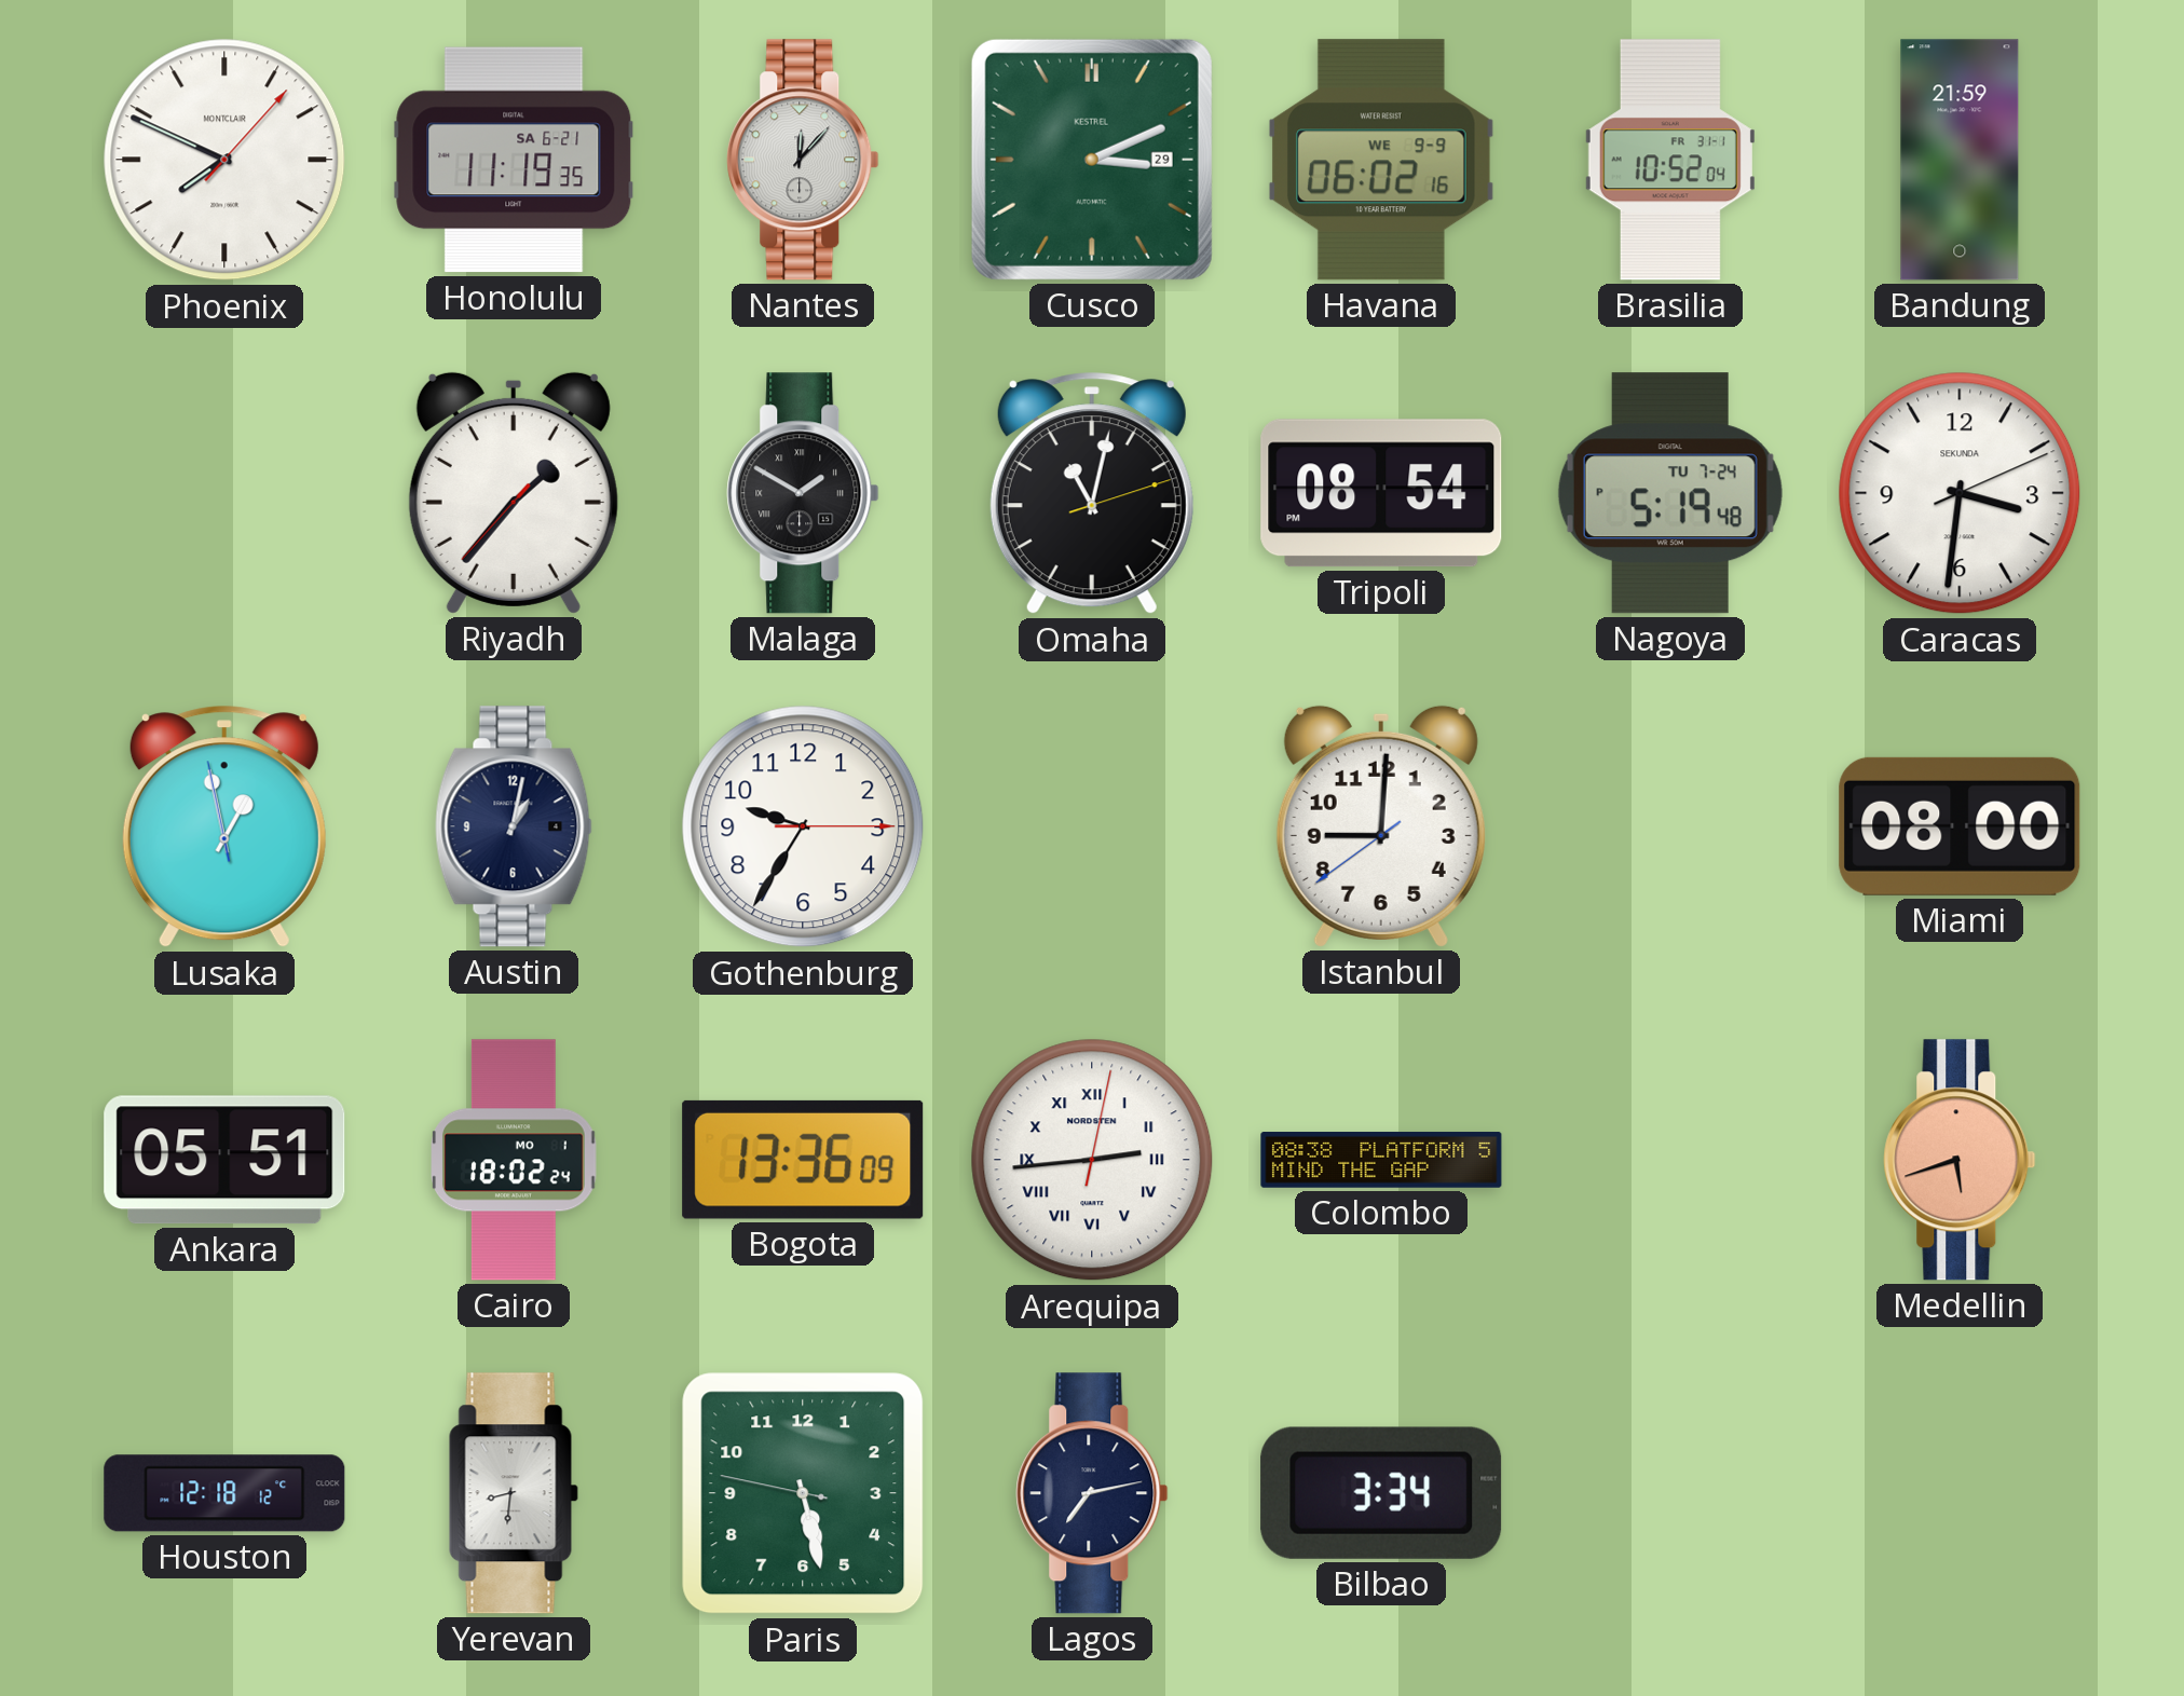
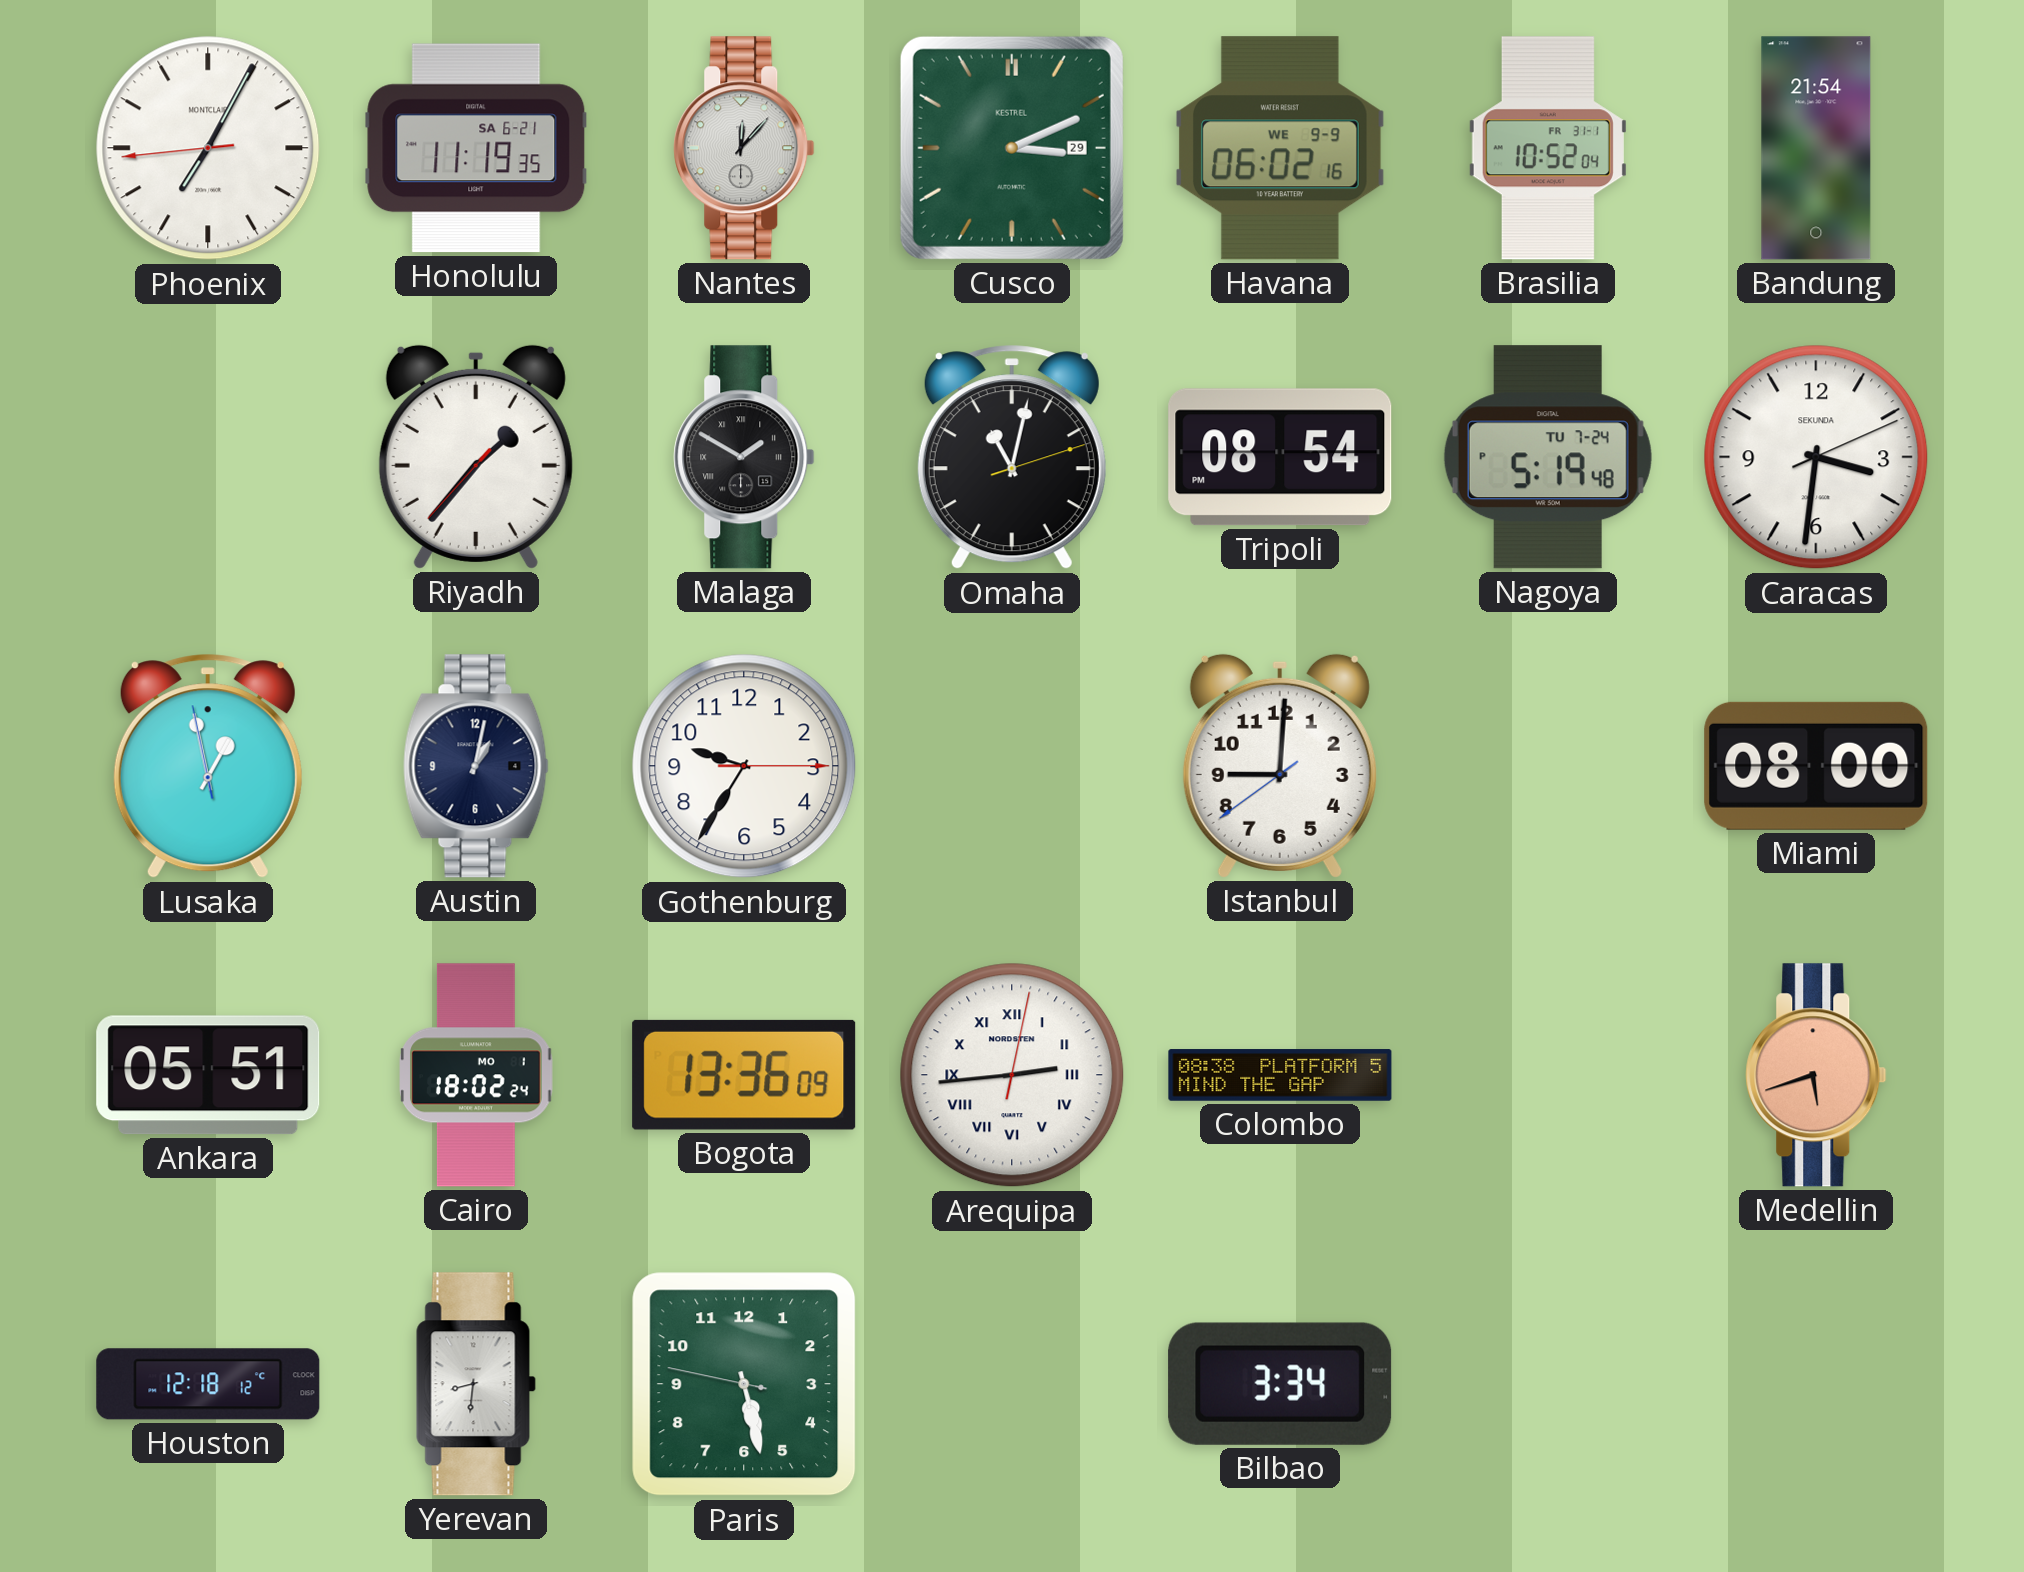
Phoenix: 7:49 -> 7:04
Bandung: 21:59 -> 21:54
Lagos: 7:13 -> none
